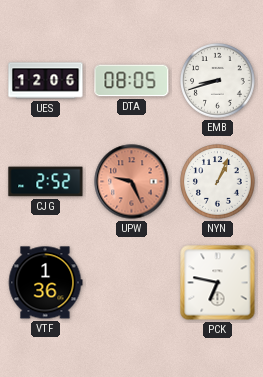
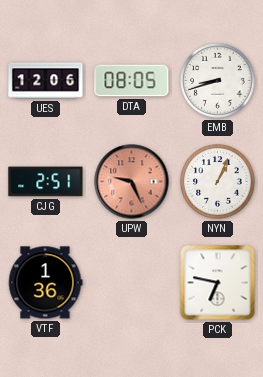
CJG: 2:52 -> 2:51
